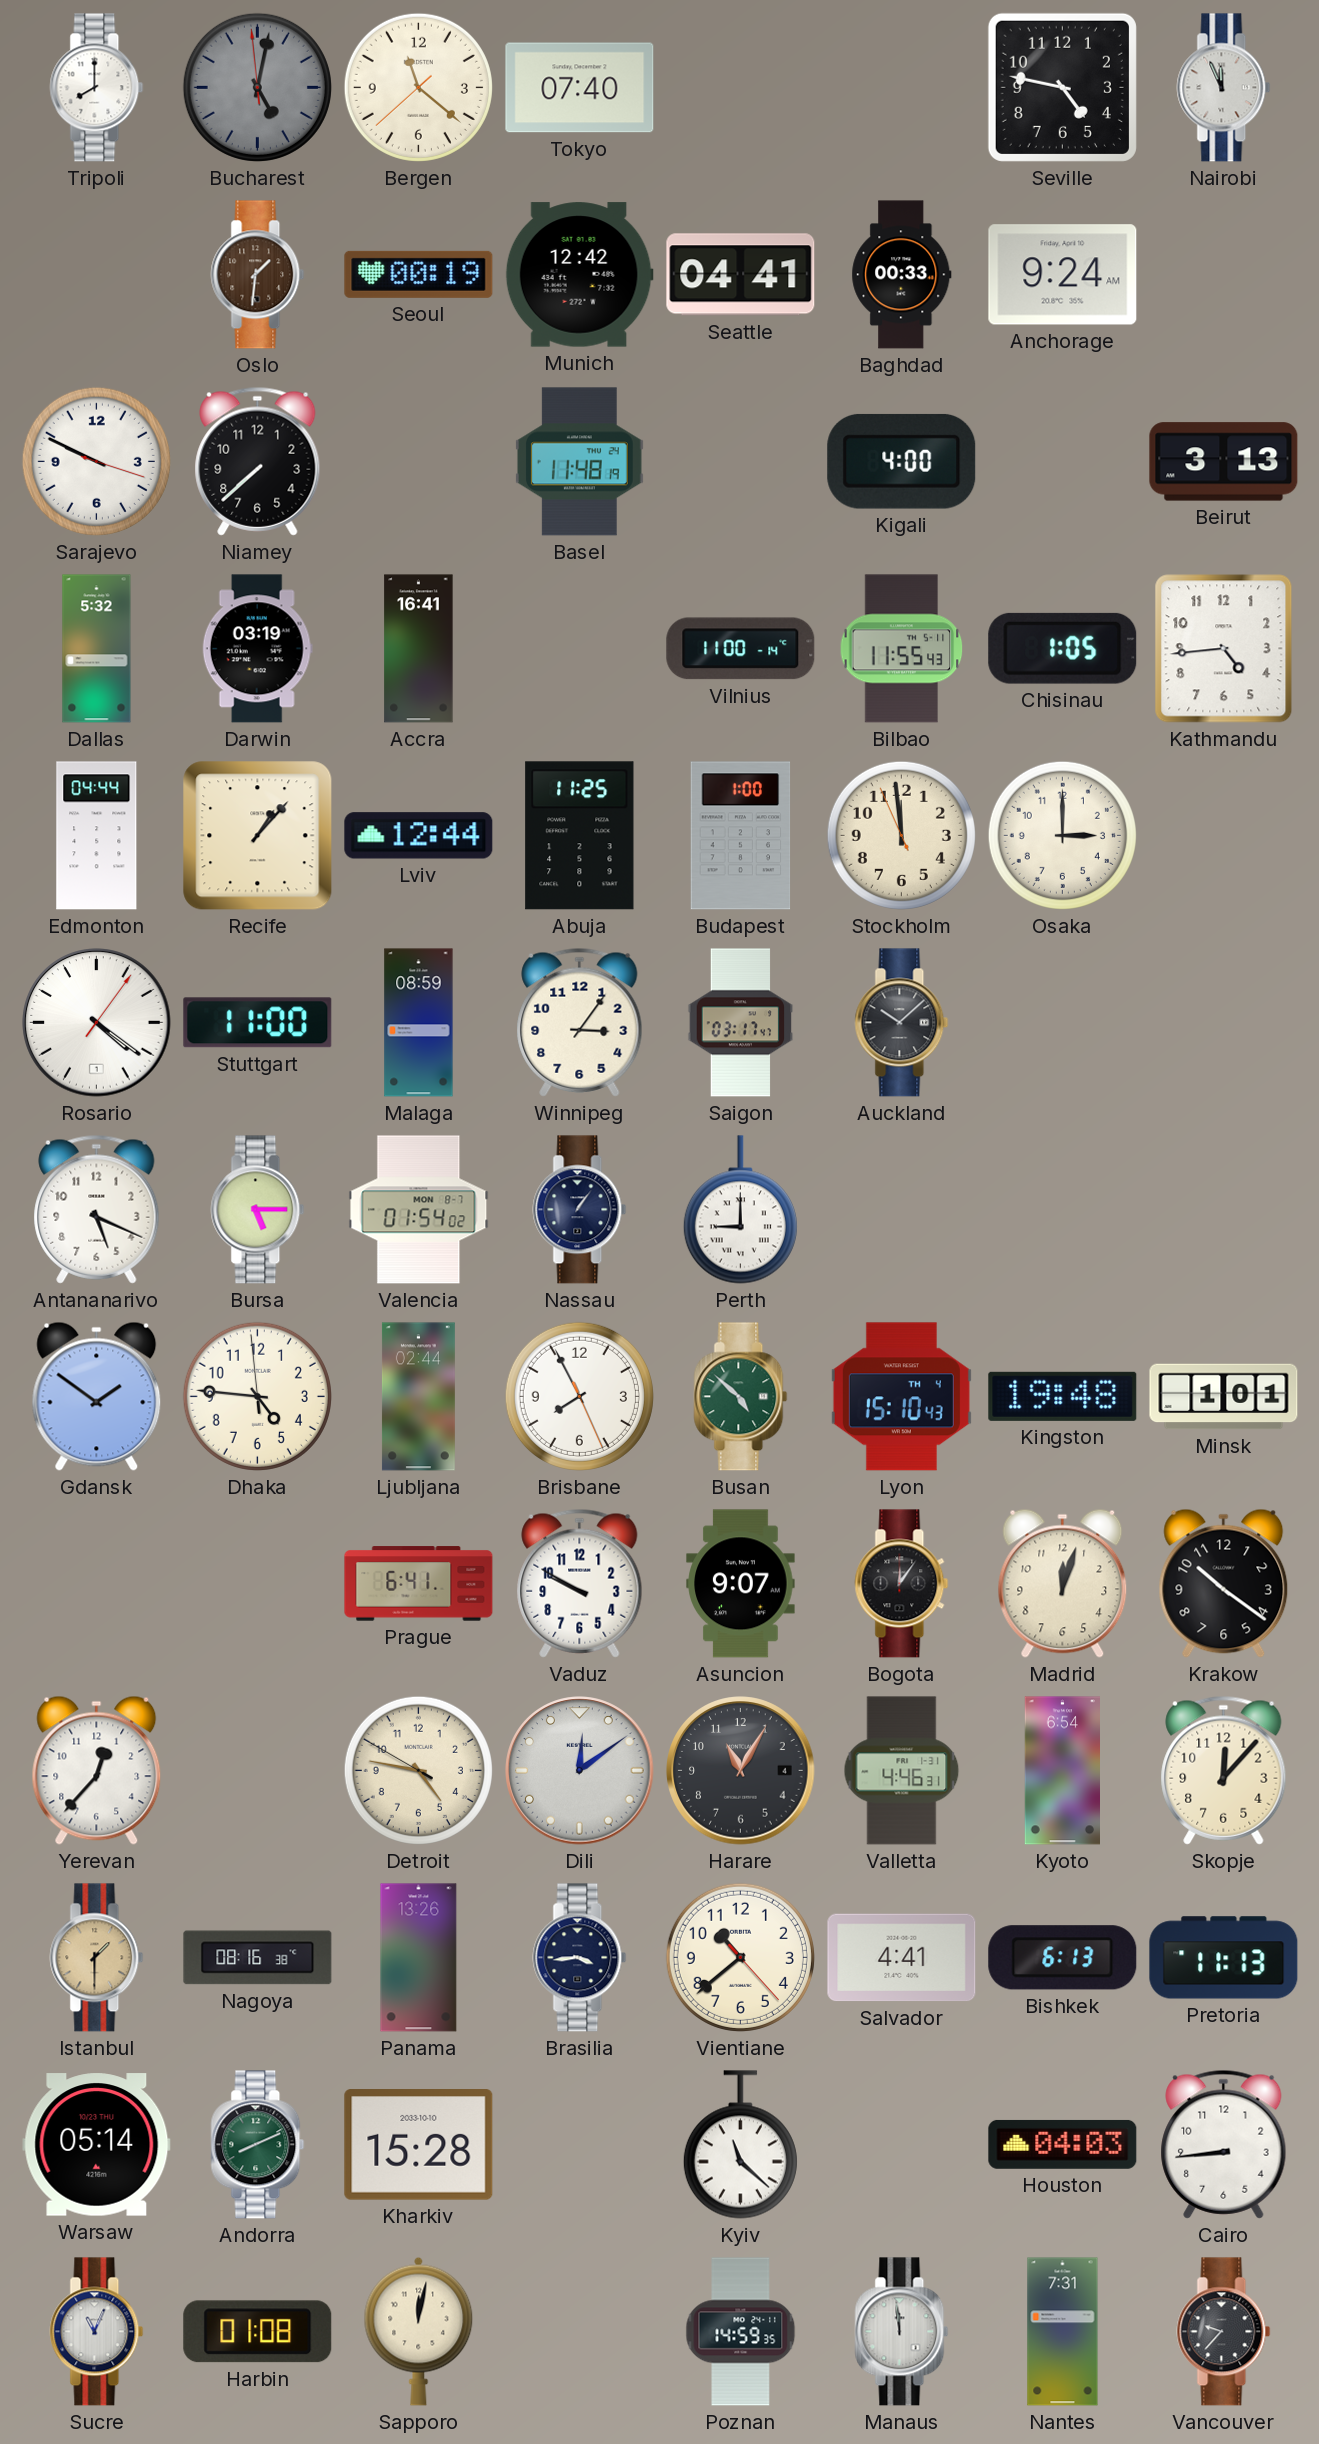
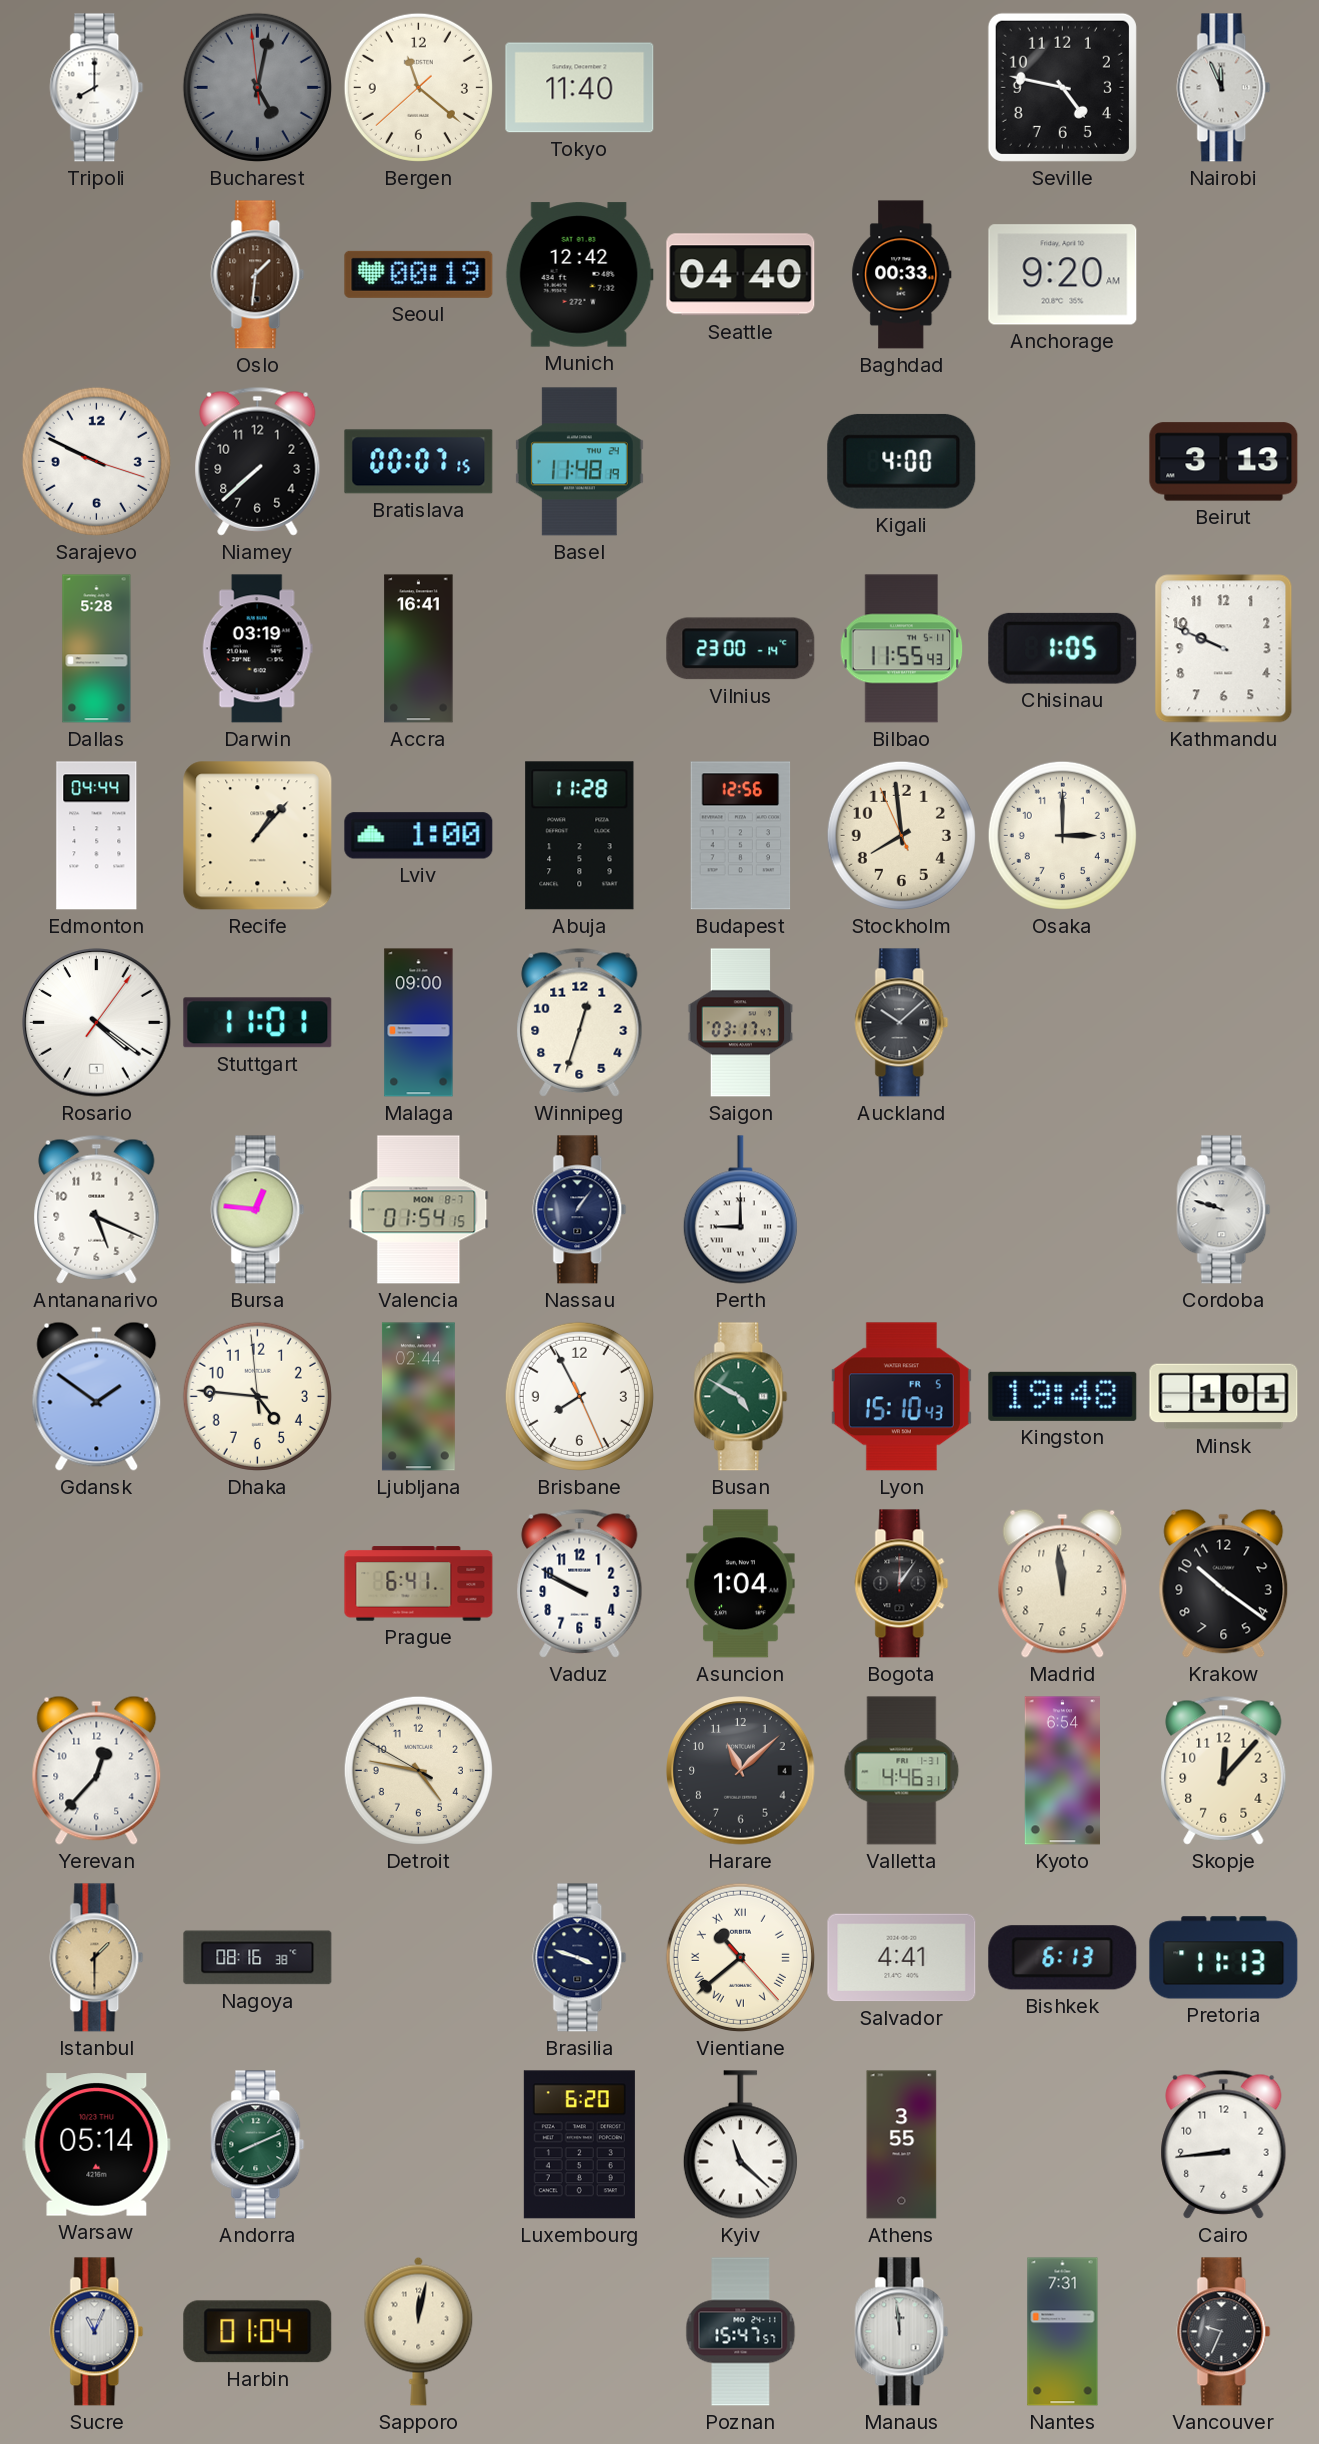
Tokyo: 07:40 -> 11:40
Seattle: 04:41 -> 04:40
Anchorage: 9:24 -> 9:20
Bratislava: none -> 00:07
Dallas: 5:32 -> 5:28
Vilnius: 11:00 -> 23:00
Kathmandu: 4:44 -> 9:49
Lviv: 12:44 -> 1:00
Abuja: 11:25 -> 11:28
Budapest: 1:00 -> 12:56
Stockholm: 11:58 -> 7:58
Stuttgart: 11:00 -> 11:01
Malaga: 08:59 -> 09:00
Winnipeg: 3:06 -> 12:33
Bursa: 5:15 -> 12:46
Valencia: 01:54:02 -> 01:54:15
Cordoba: none -> 9:48
Busan: 4:52 -> 4:50
Lyon date: TH 4 -> FR 5
Asuncion: 9:07 -> 1:04
Madrid: 12:03 -> 11:59
Dili: 12:09 -> none
Harare: 11:05 -> 11:08
Panama: 13:26 -> none
Brasilia: 3:44 -> 3:48
Vientiane numerals: Arabic -> Roman
Kharkiv: 15:28 -> none
Luxembourg: none -> 6:20
Athens: none -> 3:55
Houston: 04:03 -> none
Harbin: 01:08 -> 01:04
Poznan: 14:59 -> 15:47
Vancouver: 9:37 -> 9:34
